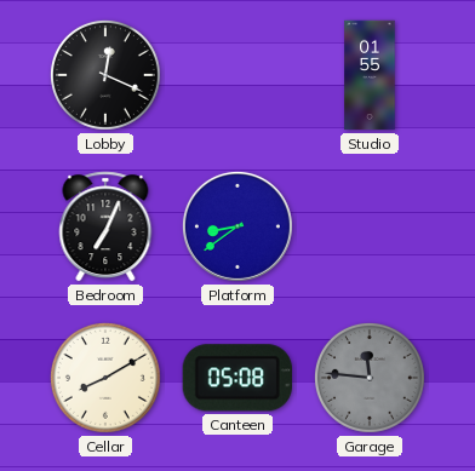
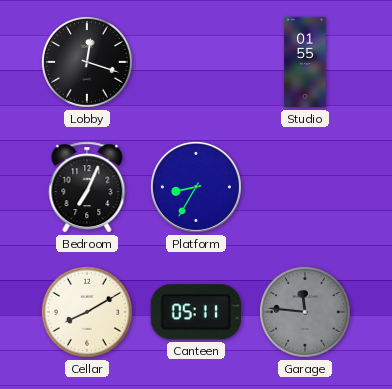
Lobby: 12:19 -> 12:18
Platform: 8:39 -> 8:35
Canteen: 05:08 -> 05:11
